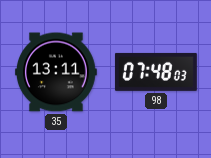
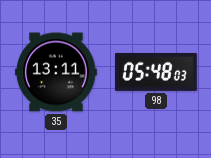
98: 07:48 -> 05:48
